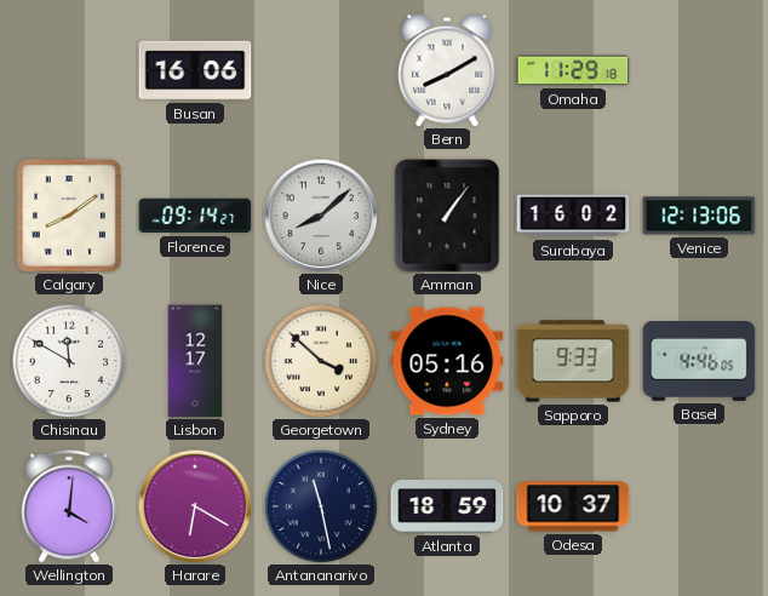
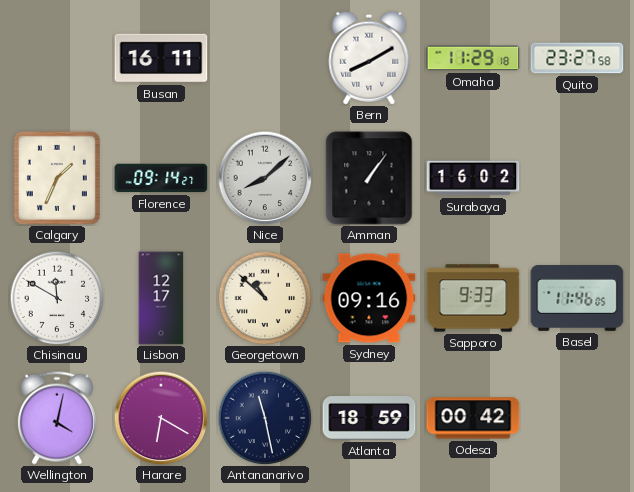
Busan: 16:06 -> 16:11
Quito: none -> 23:27
Calgary: 8:09 -> 1:34
Venice: 12:13 -> none
Georgetown: 3:52 -> 10:52
Sydney: 05:16 -> 09:16
Basel: 4:46 -> 11:46
Wellington: 4:01 -> 4:02
Odesa: 10:37 -> 00:42
